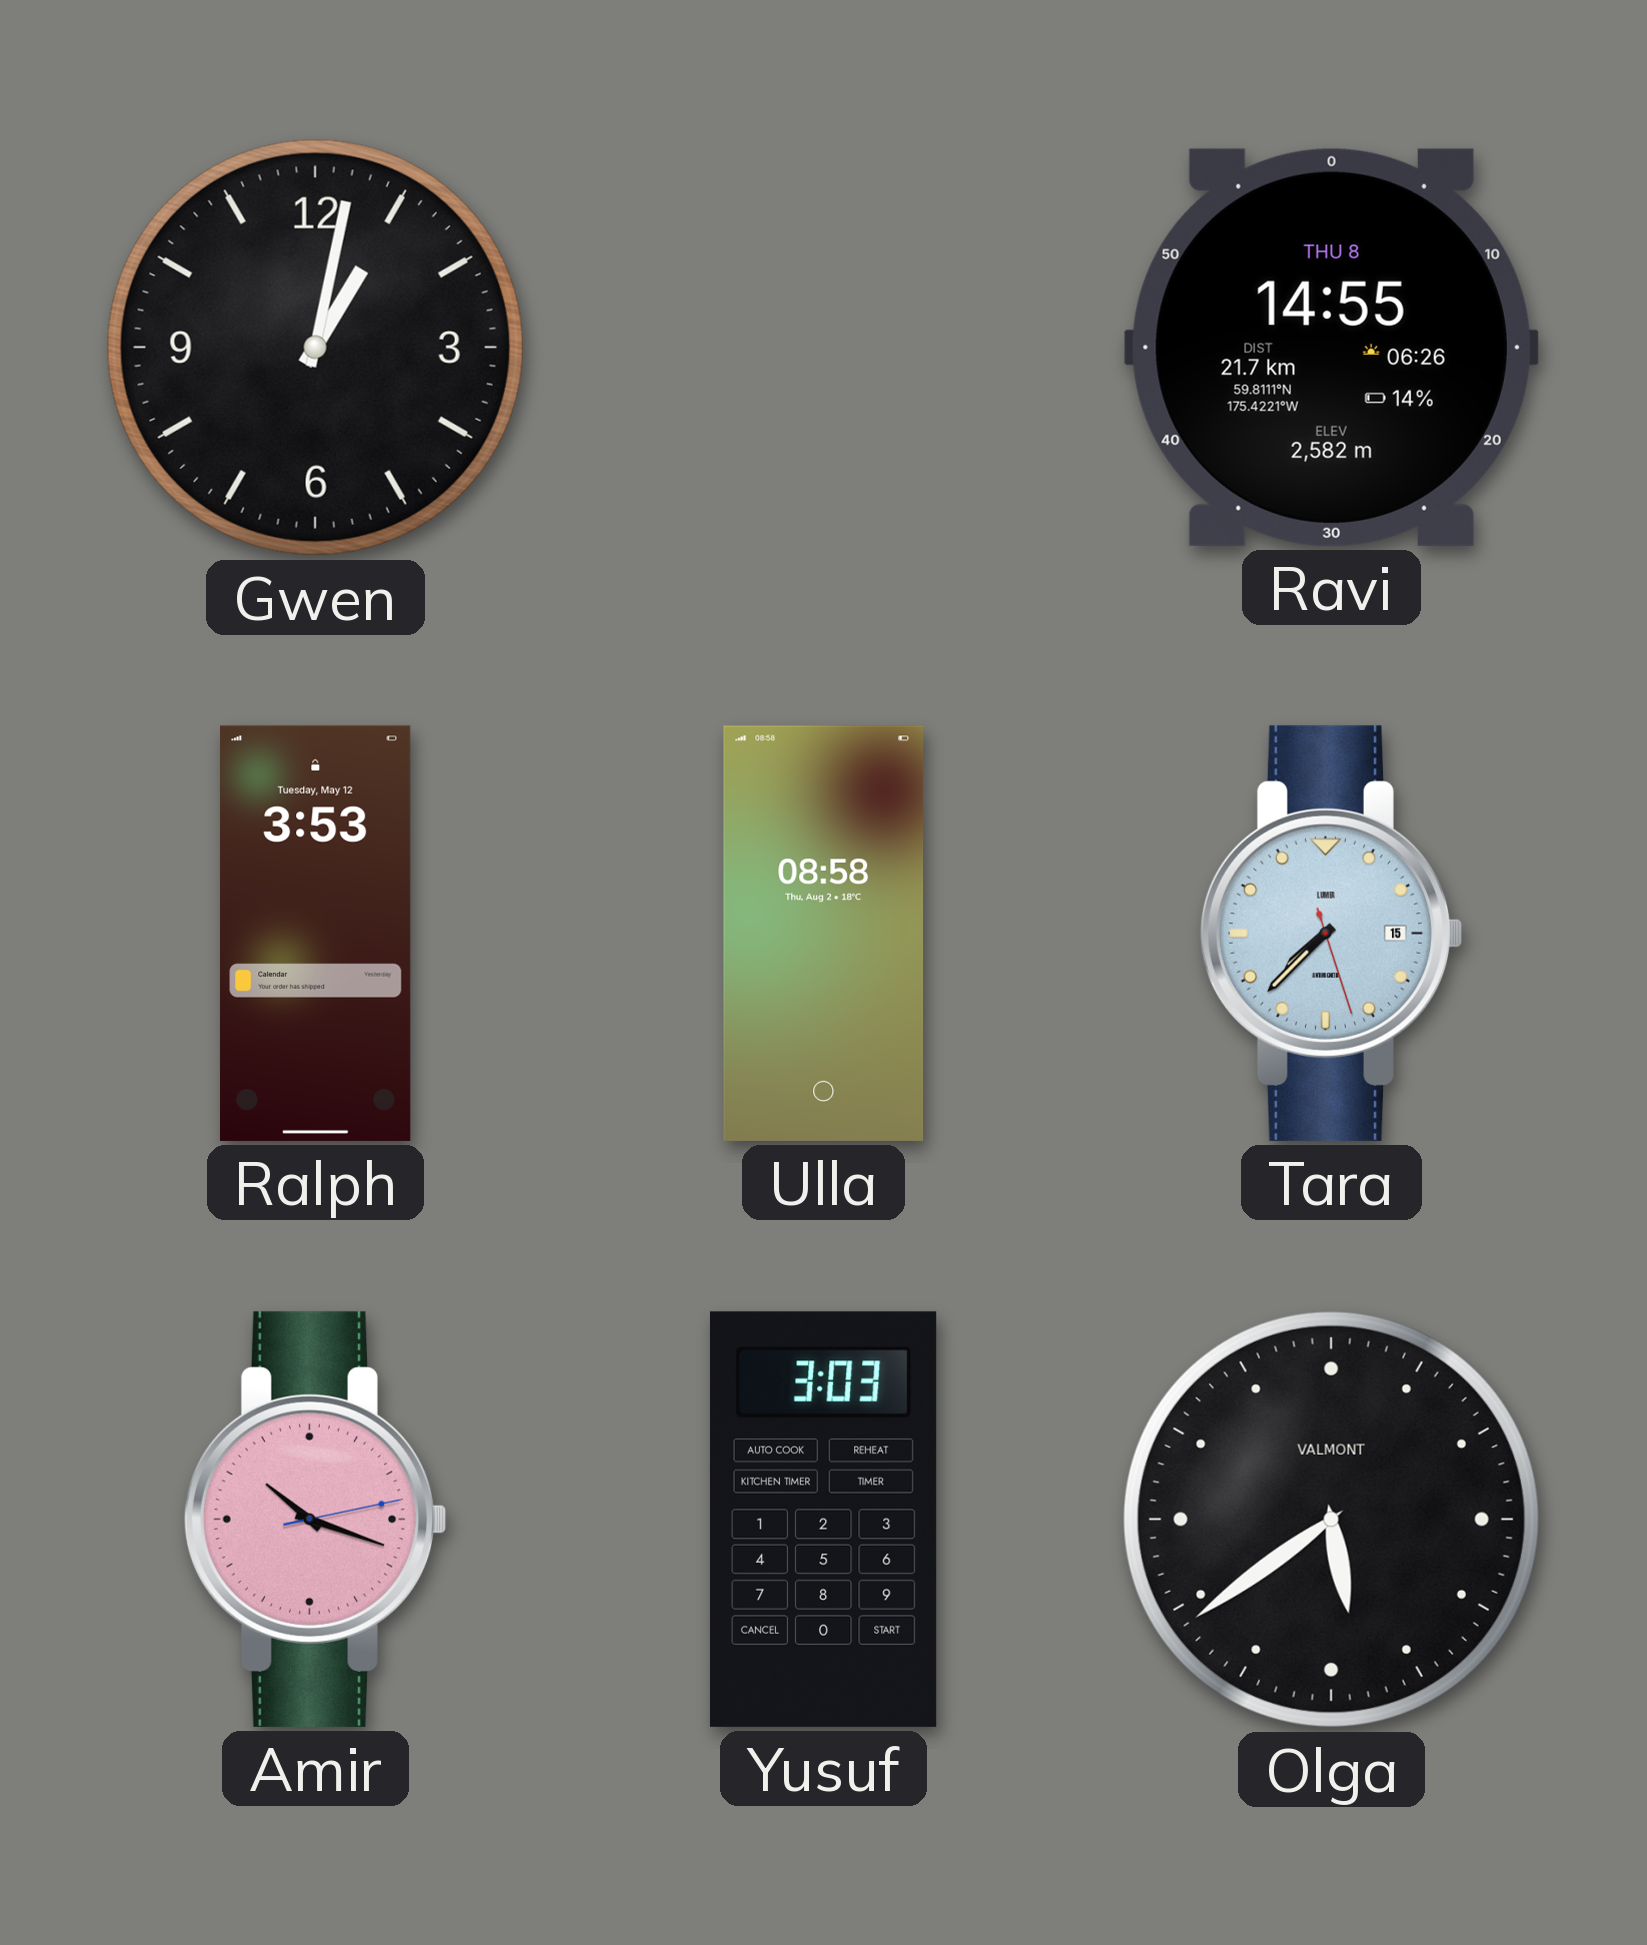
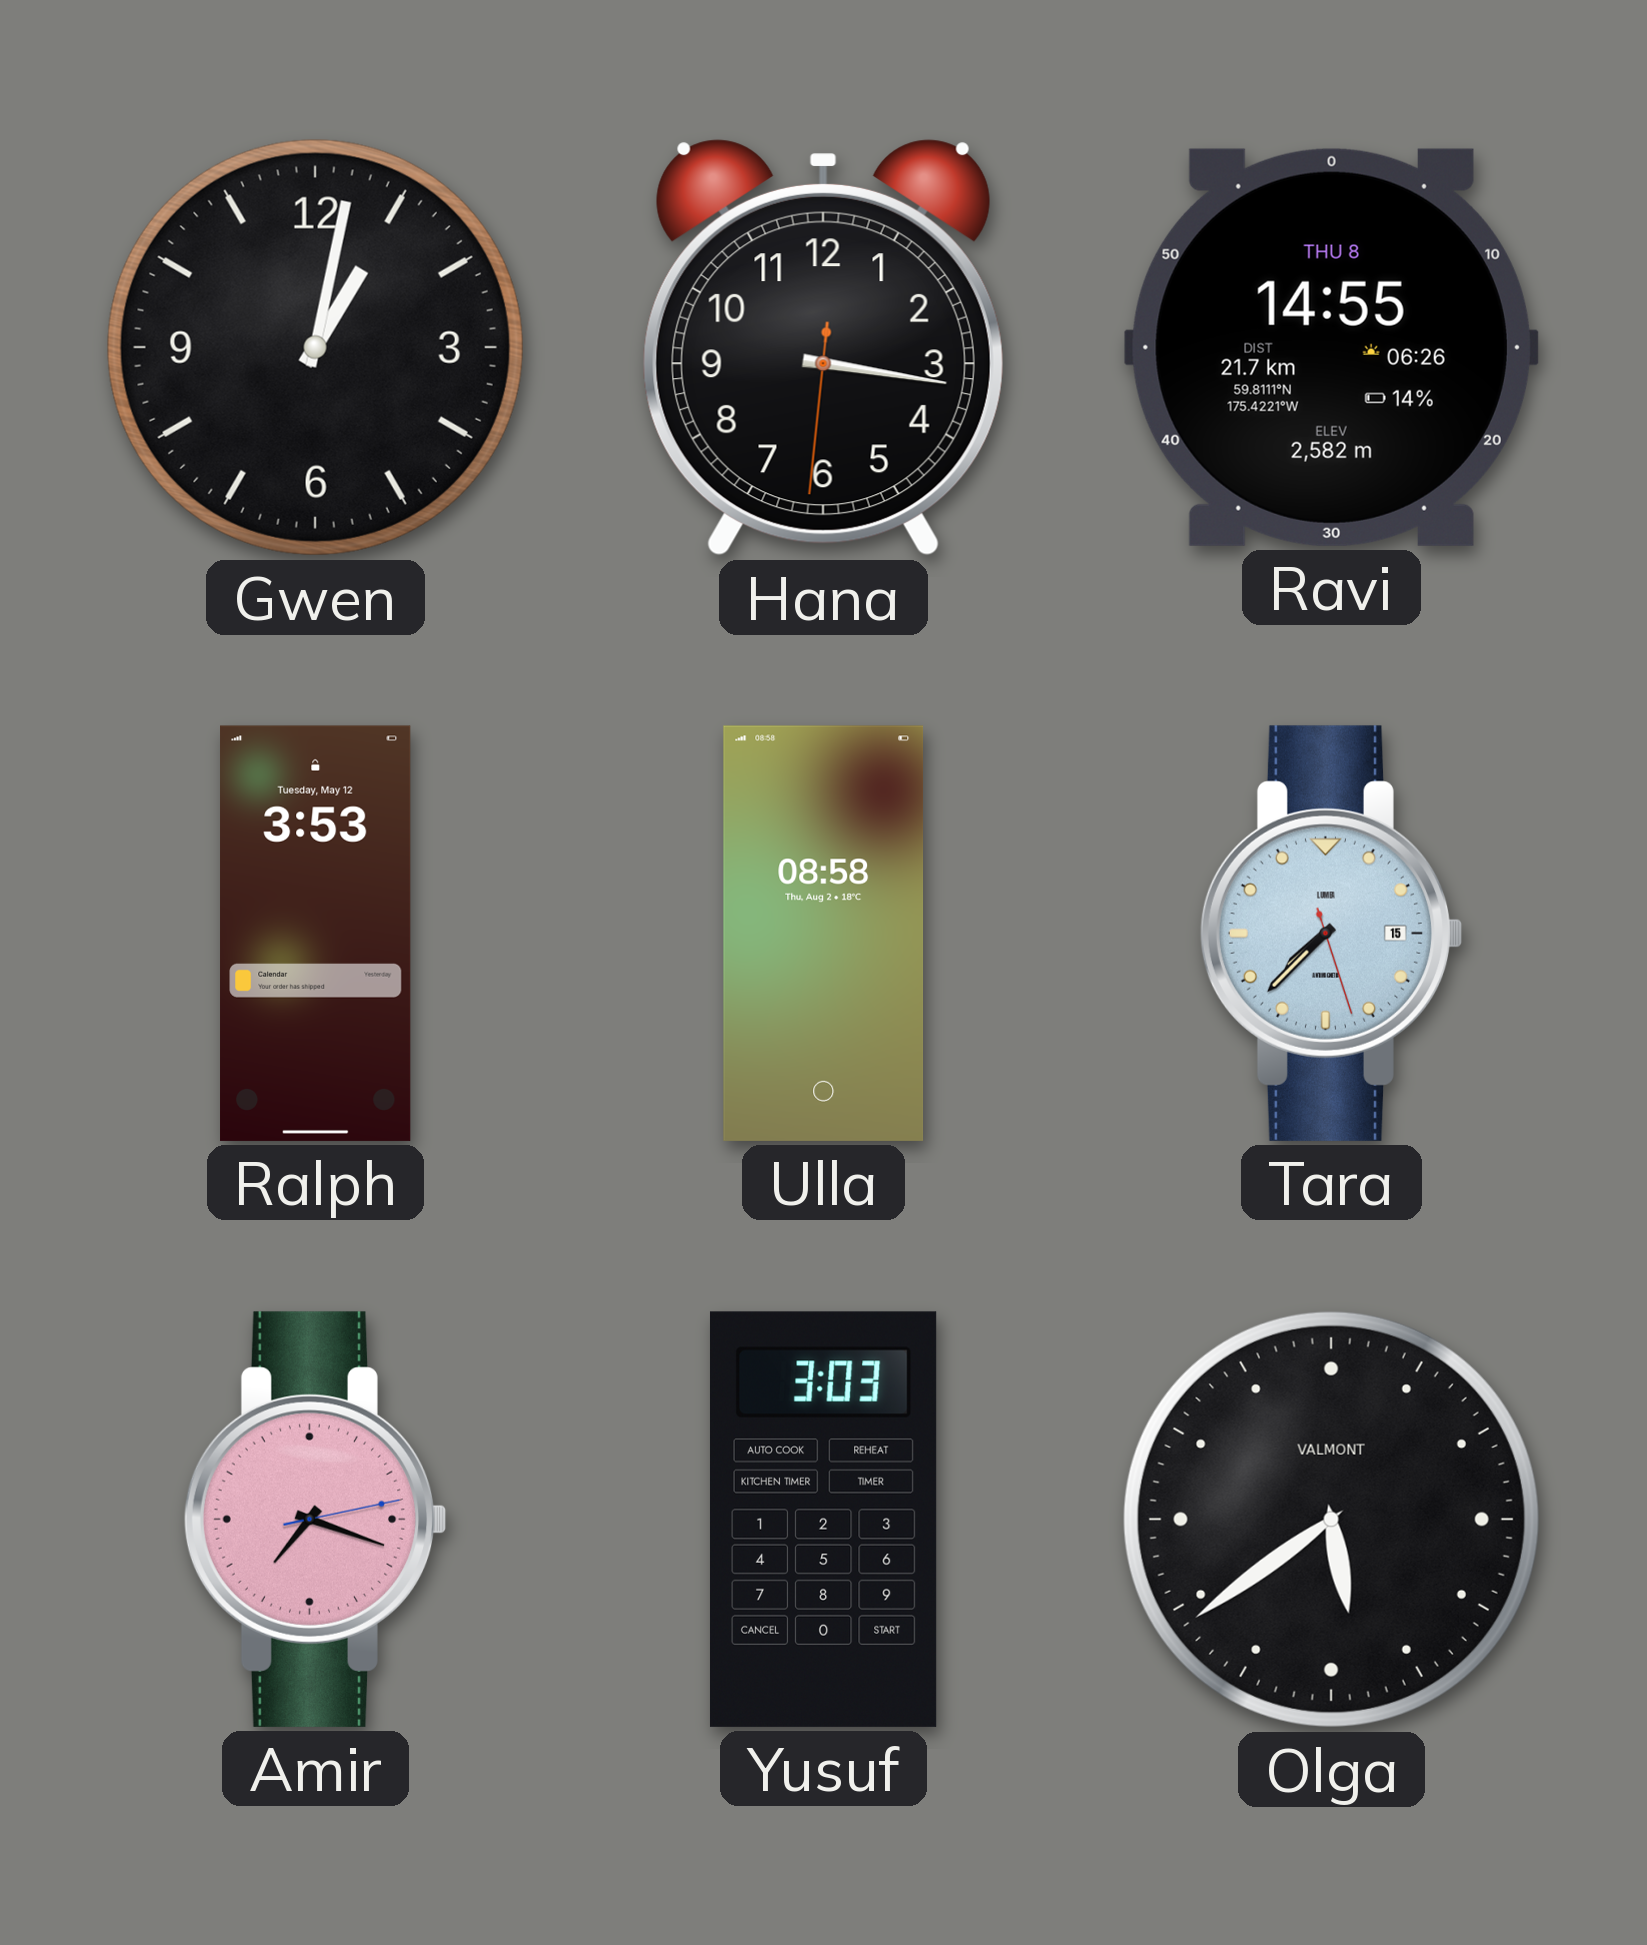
Hana: none -> 3:16
Amir: 10:18 -> 7:18
